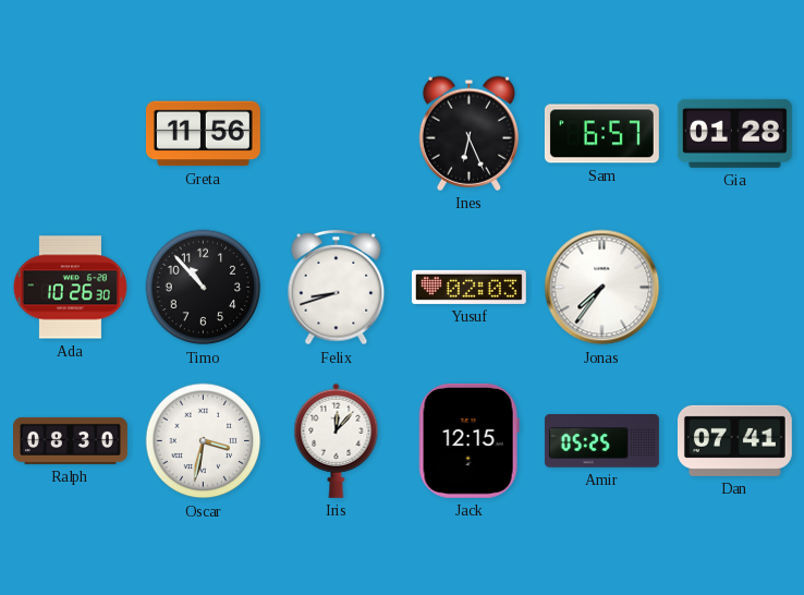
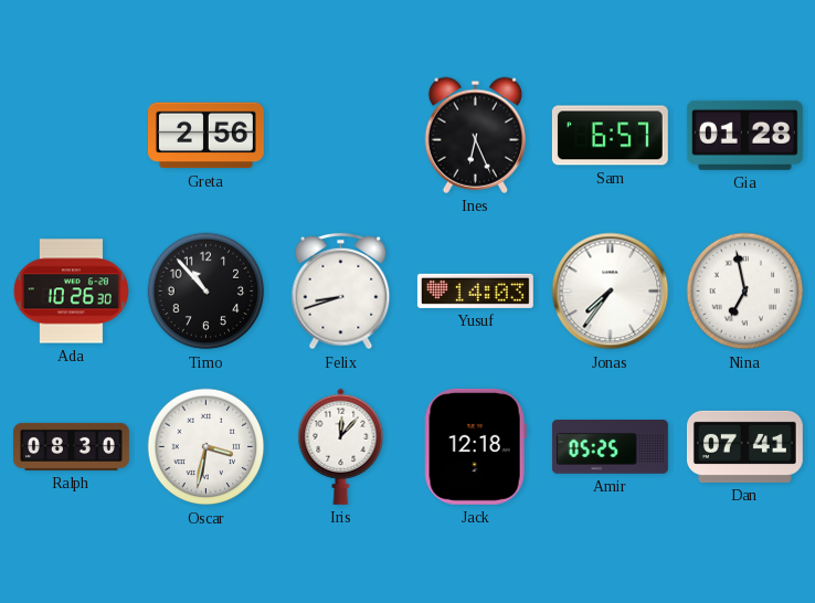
Greta: 11:56 -> 2:56
Yusuf: 02:03 -> 14:03
Nina: none -> 6:58
Jack: 12:15 -> 12:18
